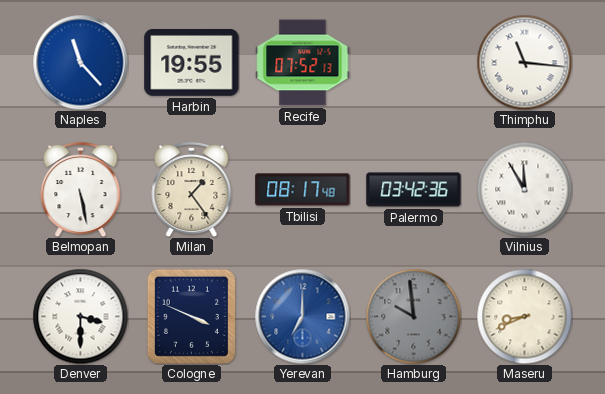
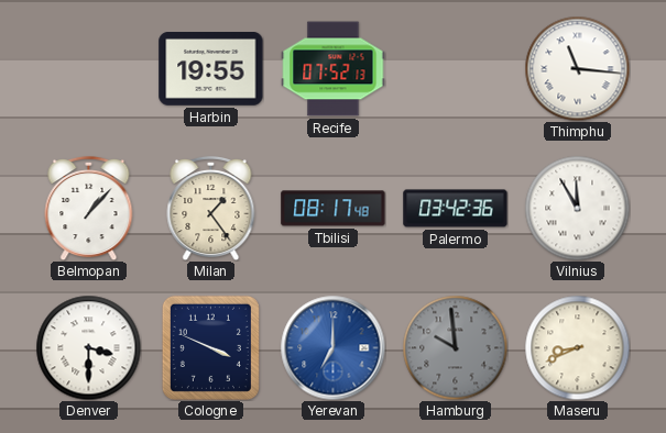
Naples: 11:23 -> none
Belmopan: 5:28 -> 1:07
